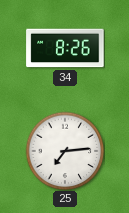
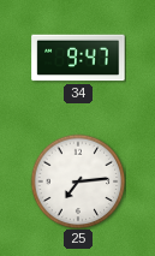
34: 8:26 -> 9:47
